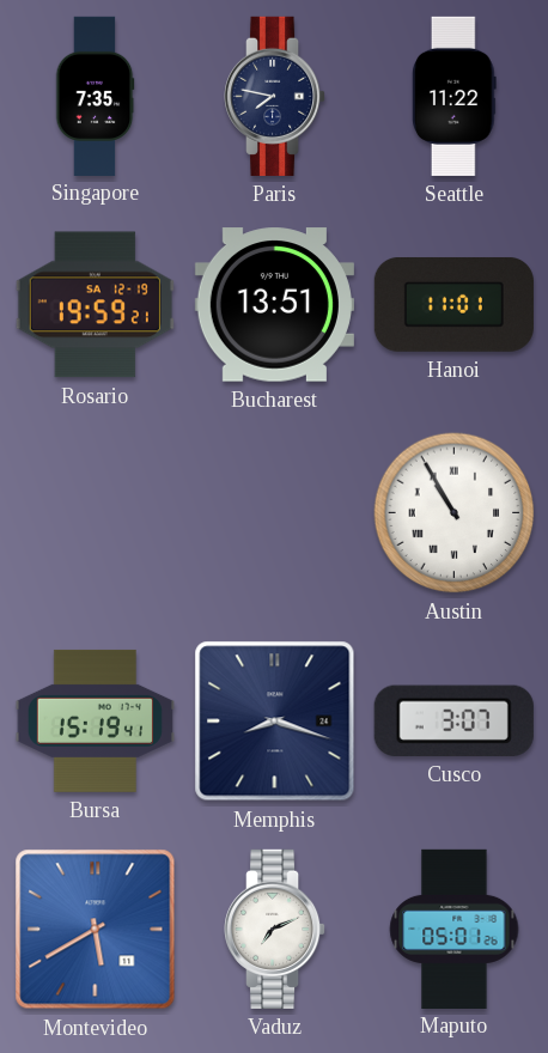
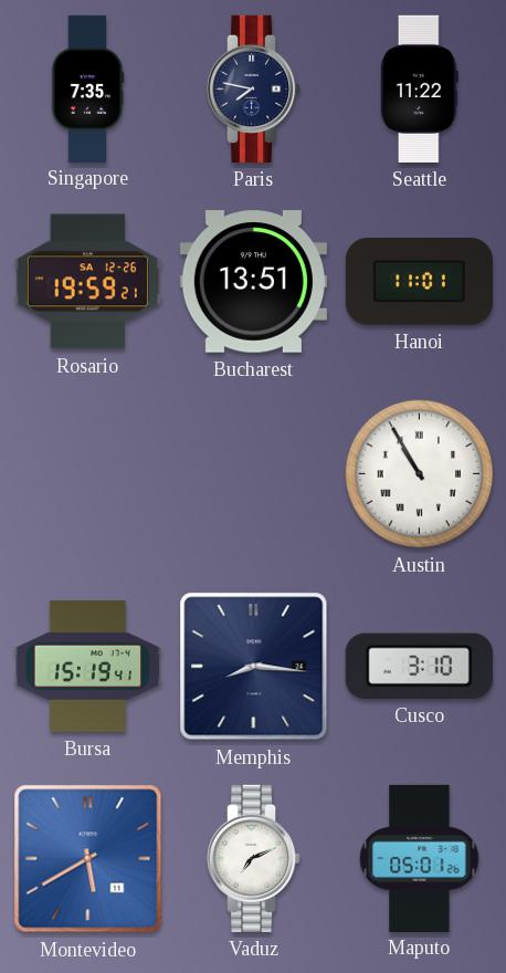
Rosario date: SA 12-19 -> SA 12-26
Memphis: 8:18 -> 8:16
Cusco: 3:07 -> 3:10
